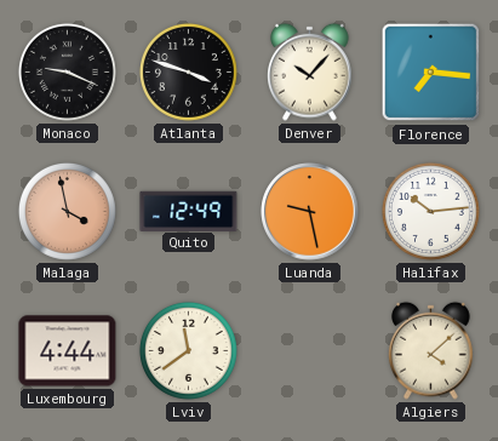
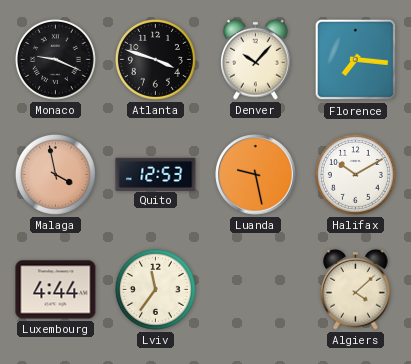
Quito: 12:49 -> 12:53
Halifax: 10:14 -> 10:10
Lviv: 11:39 -> 11:36
